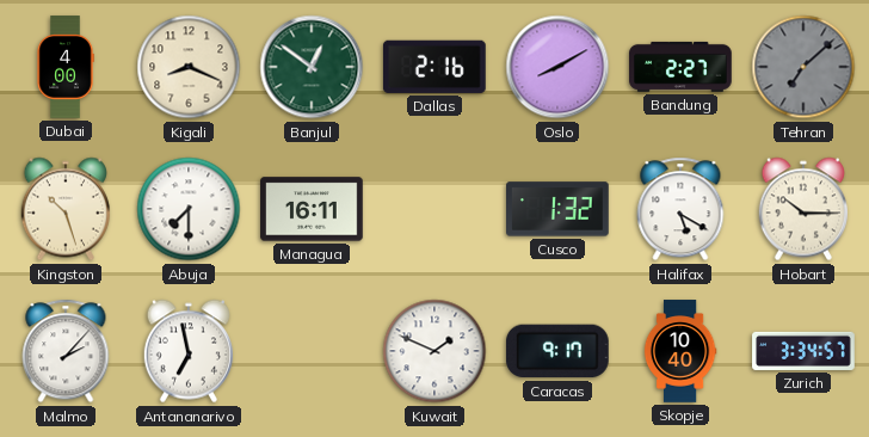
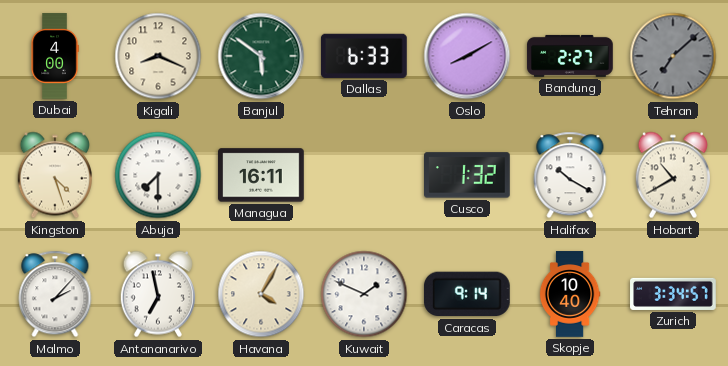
Banjul: 12:51 -> 5:51
Dallas: 2:16 -> 6:33
Kingston: 10:27 -> 4:27
Halifax: 5:20 -> 10:20
Hobart: 10:15 -> 10:40
Havana: none -> 4:05
Caracas: 9:17 -> 9:14
